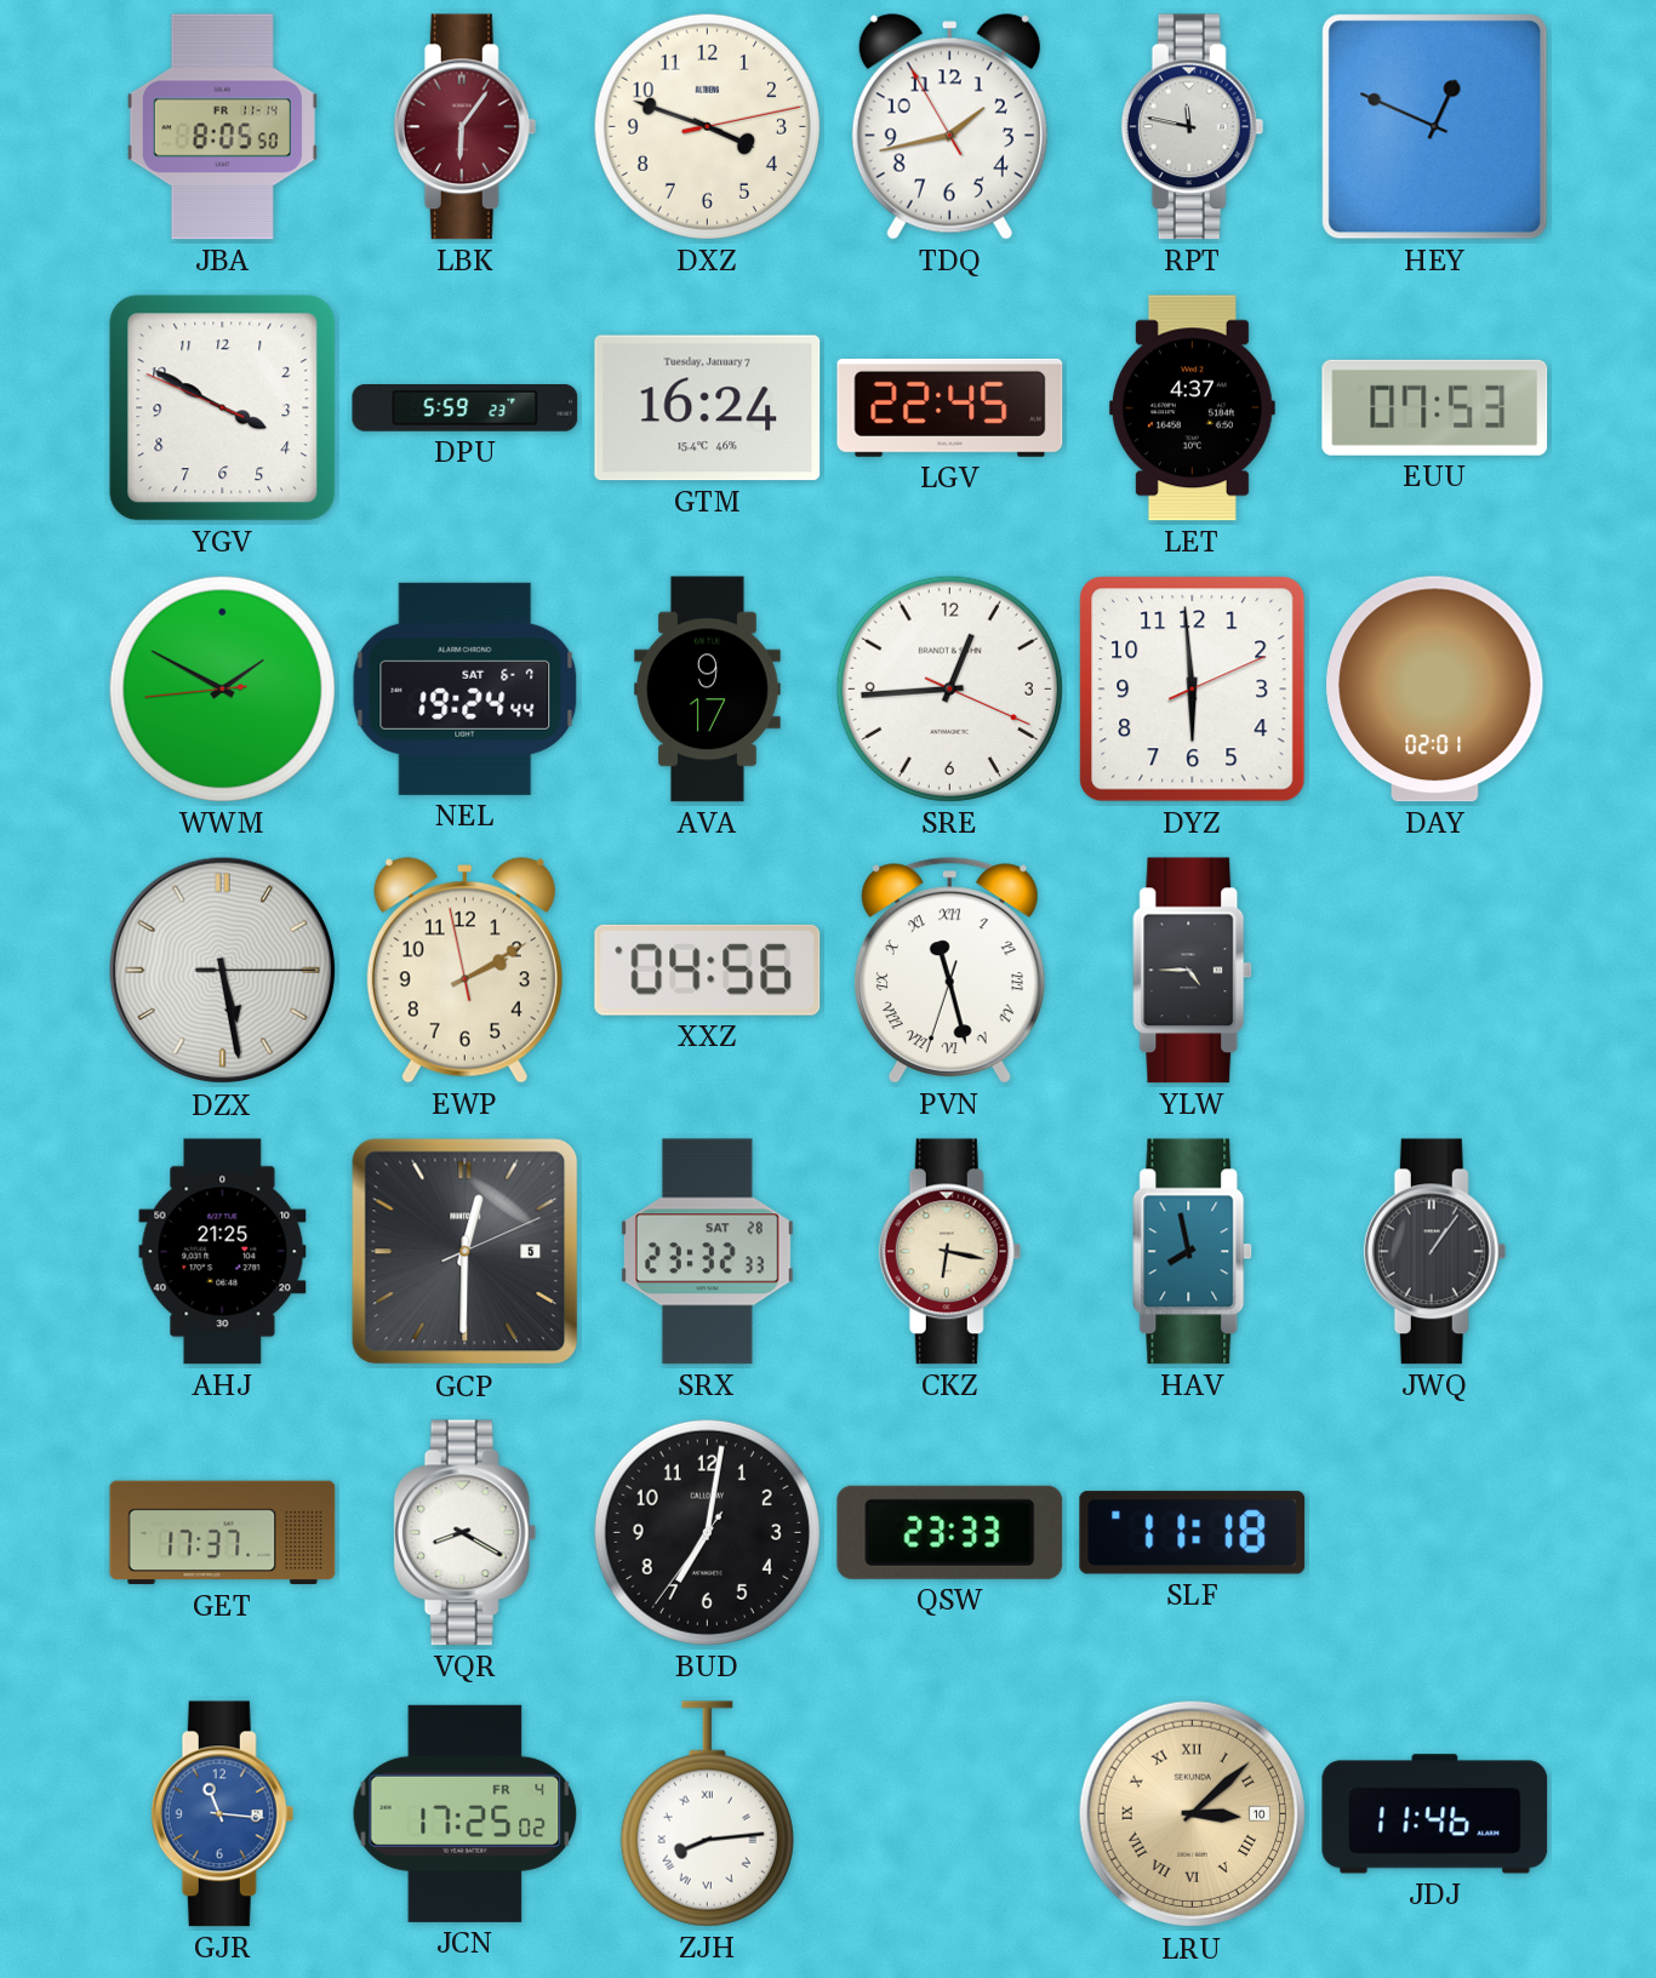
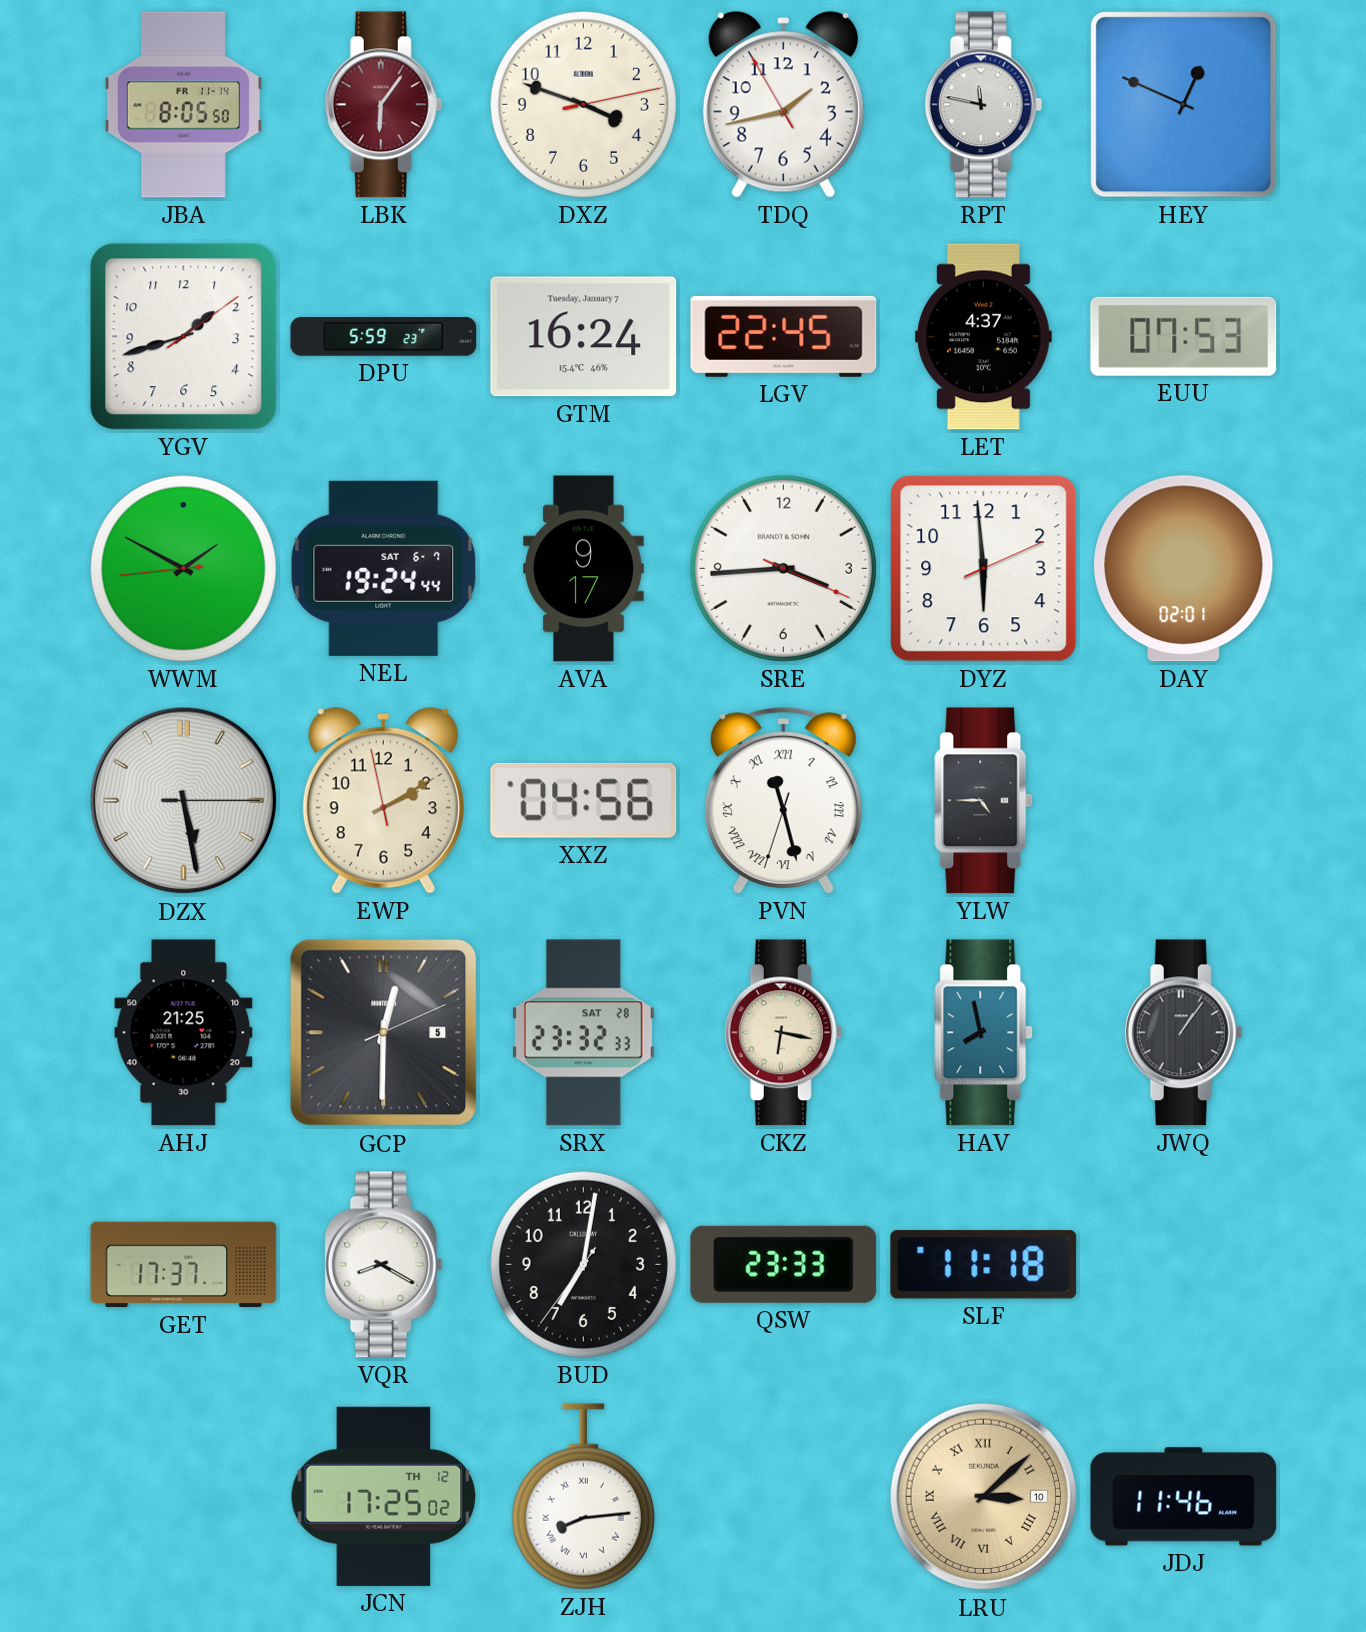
YGV: 3:49 -> 1:42
SRE: 12:44 -> 3:44
GJR: 11:16 -> none
JCN date: FR 4 -> TH 12
